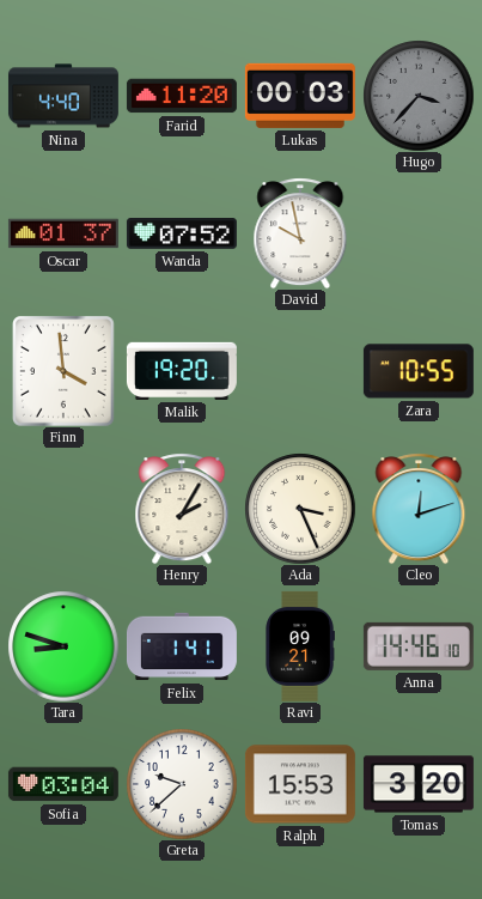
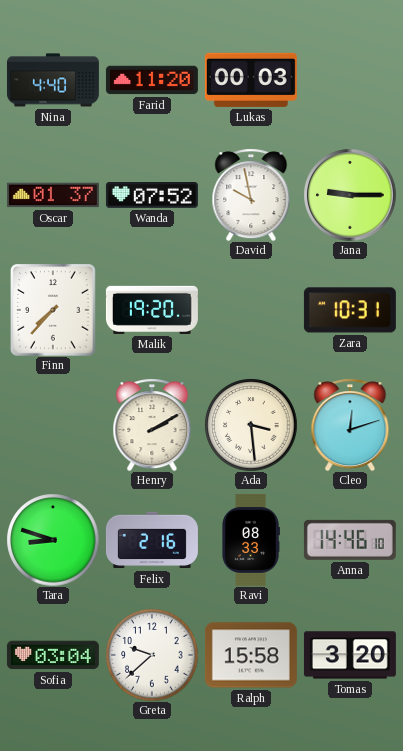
Hugo: 3:37 -> none
Jana: none -> 9:15
Finn: 3:59 -> 7:37
Zara: 10:55 -> 10:31
Henry: 2:05 -> 2:10
Ada: 3:26 -> 3:29
Felix: 1:41 -> 2:16
Ravi: 09:21 -> 08:33
Ralph: 15:53 -> 15:58
